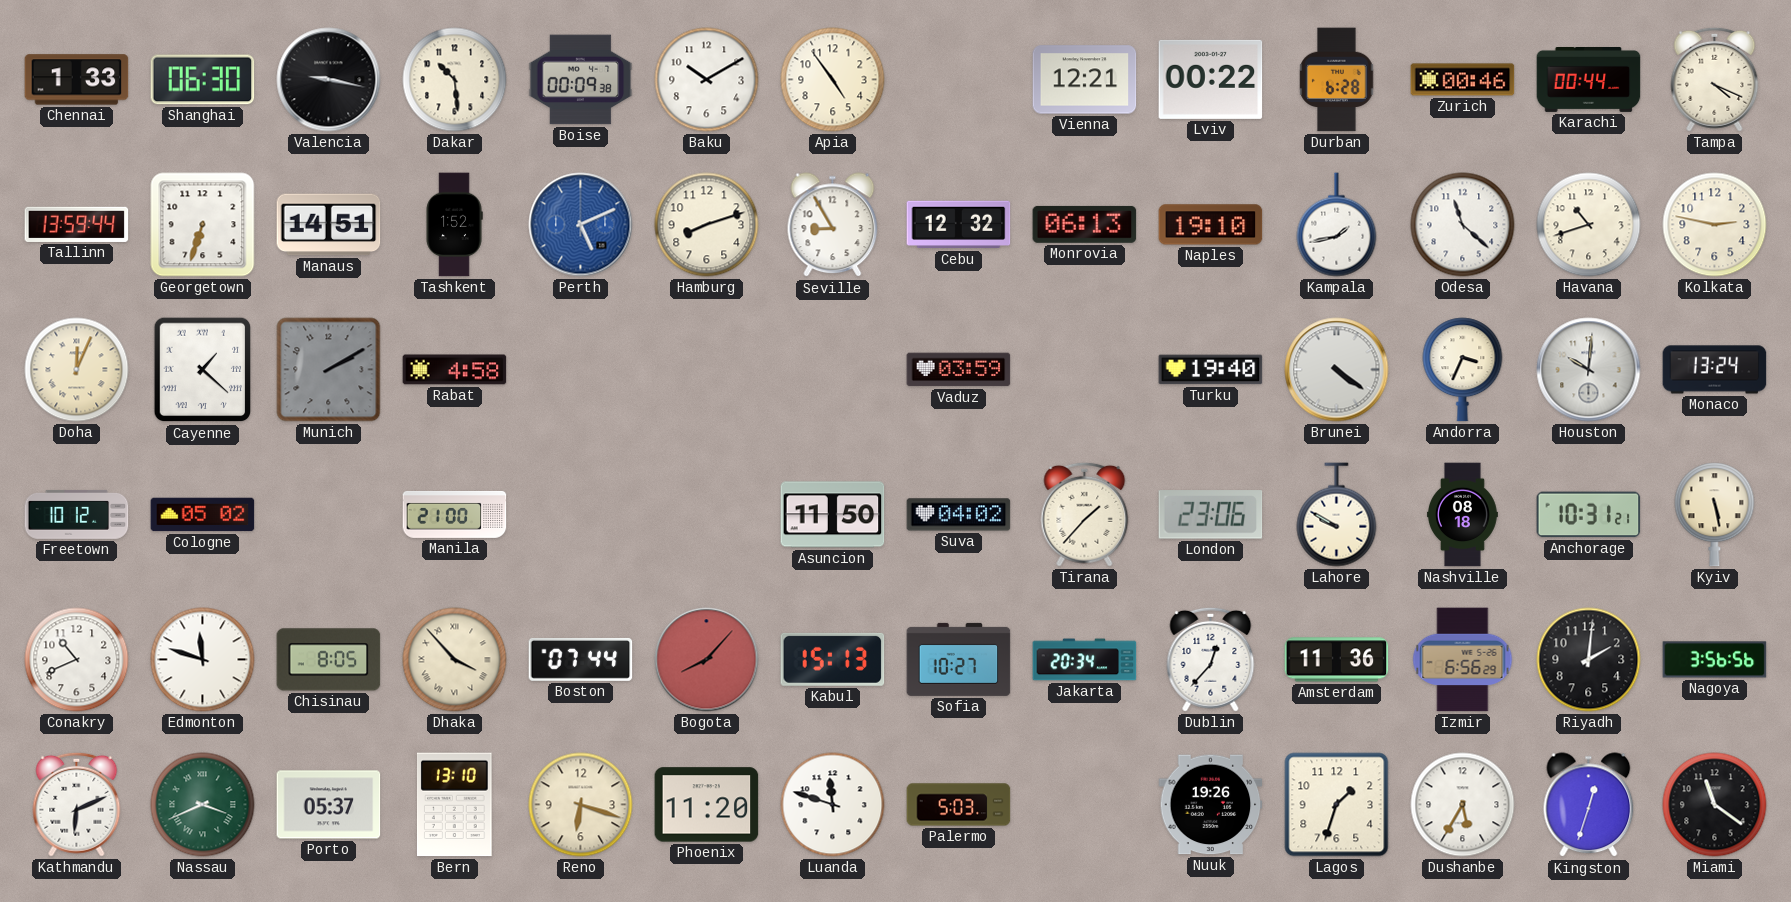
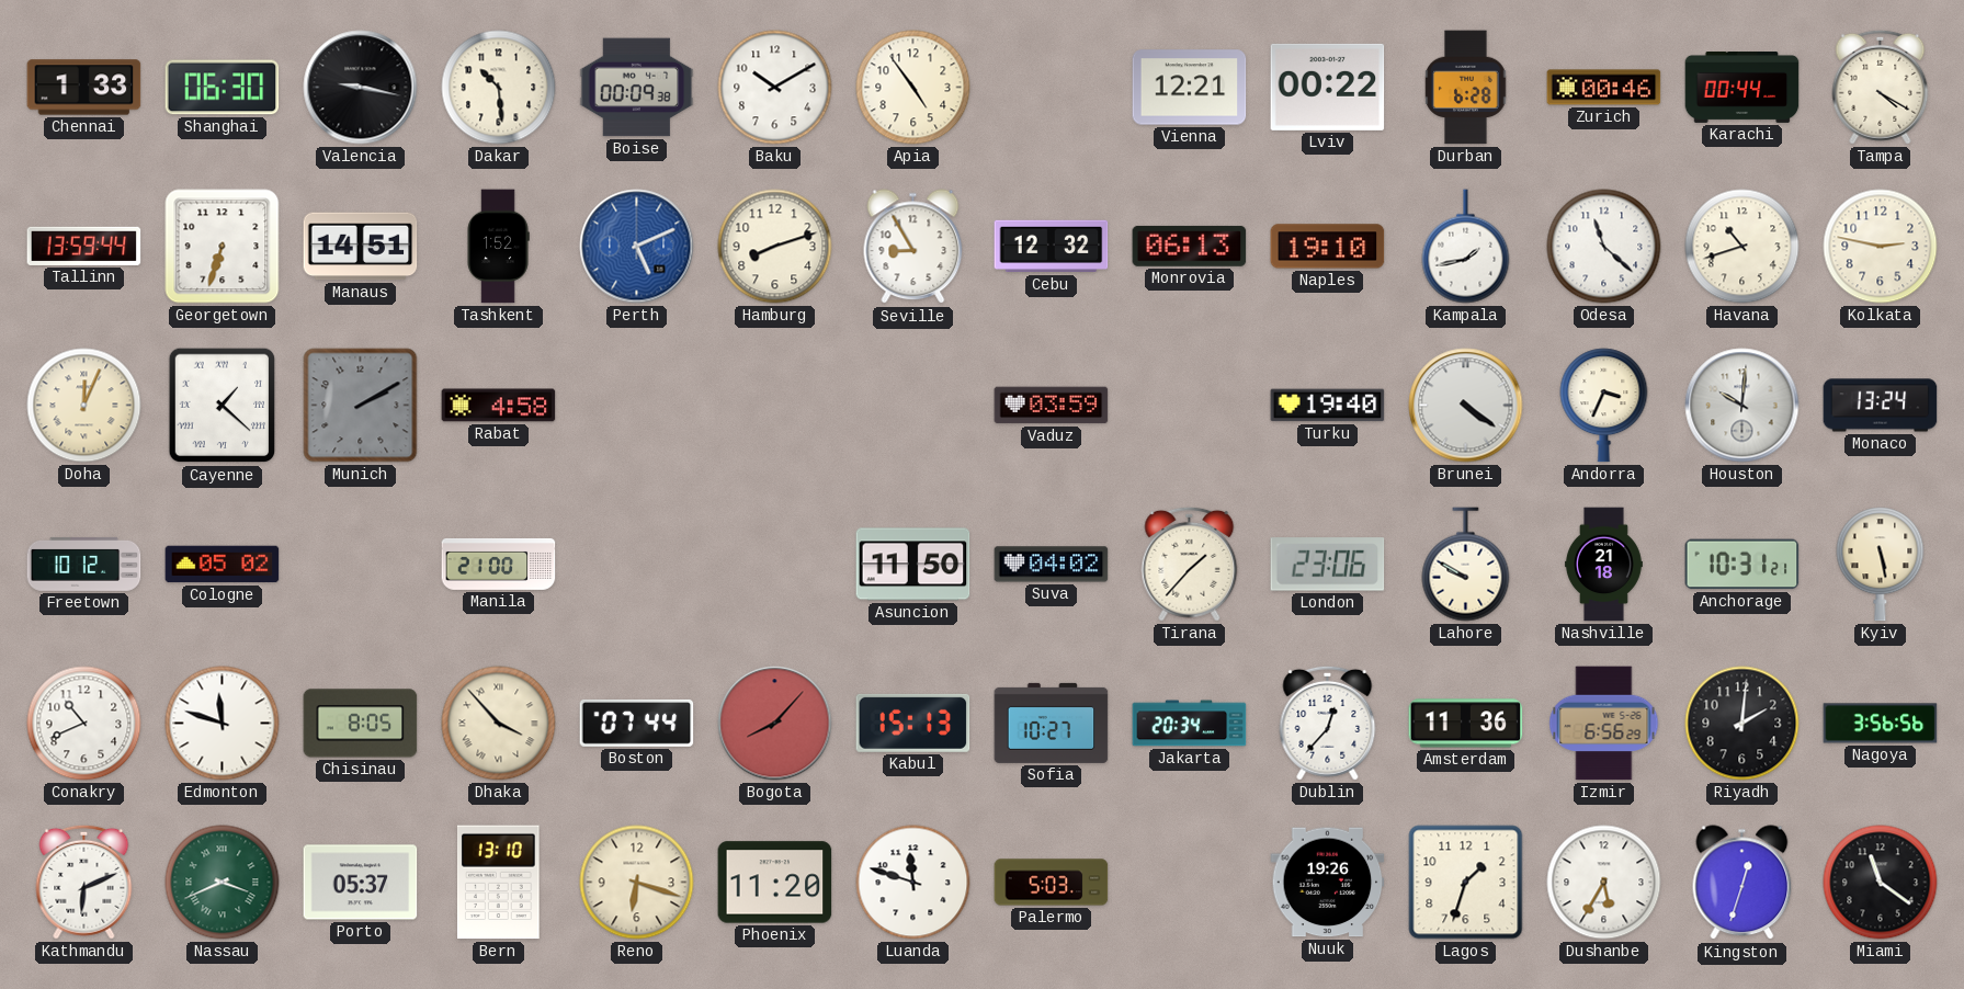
Tampa: 4:19 -> 4:20
Nashville: 08:18 -> 21:18
